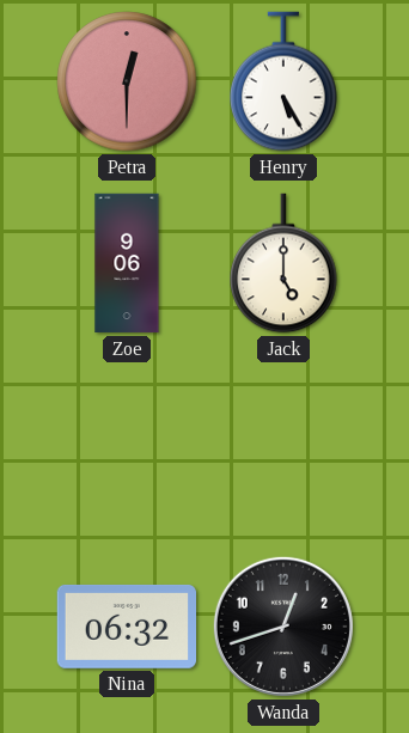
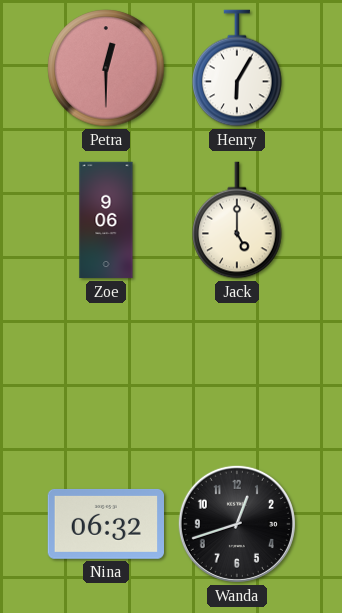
Henry: 5:25 -> 6:05
